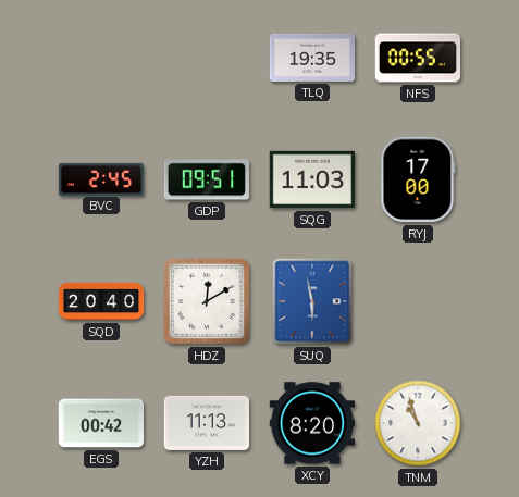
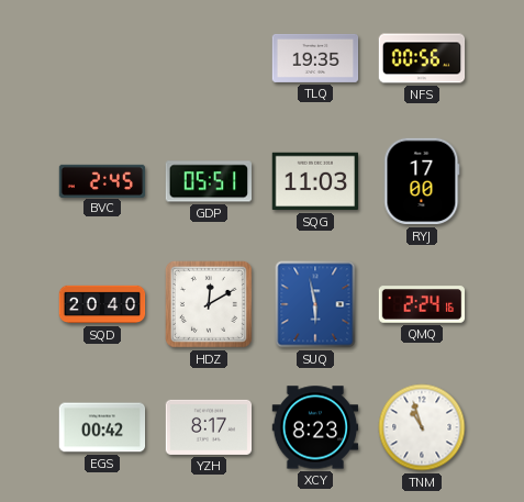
NFS: 00:55 -> 00:56
GDP: 09:51 -> 05:51
QMQ: none -> 2:24
YZH: 11:13 -> 8:17
XCY: 8:20 -> 8:23
